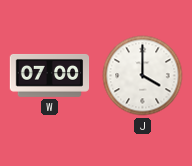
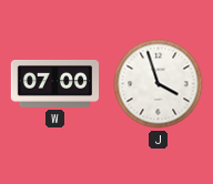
J: 4:00 -> 3:57
